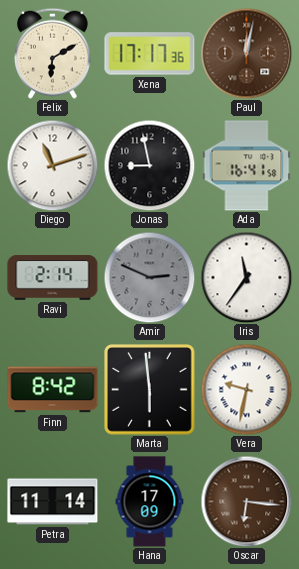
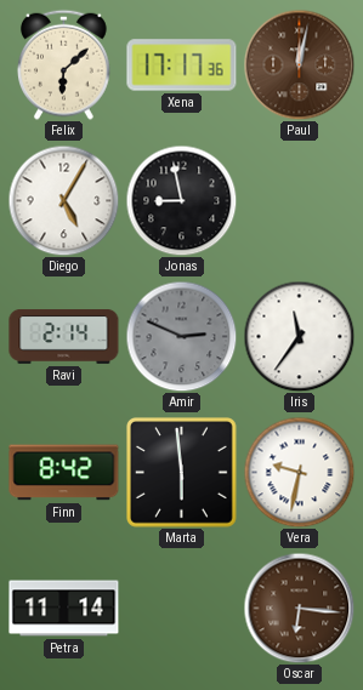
Felix: 6:10 -> 6:08
Diego: 11:12 -> 5:05
Ada: 16:41 -> none
Hana: 17:09 -> none
